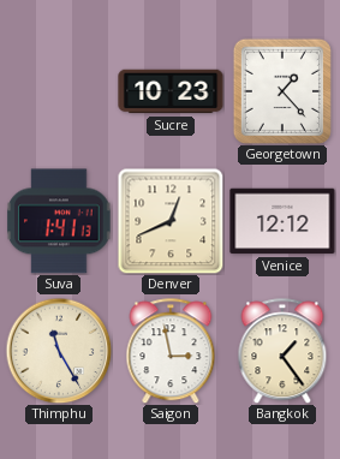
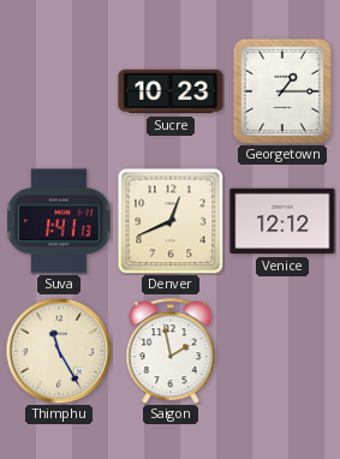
Georgetown: 1:23 -> 1:15
Saigon: 2:58 -> 1:58
Bangkok: 1:24 -> none
